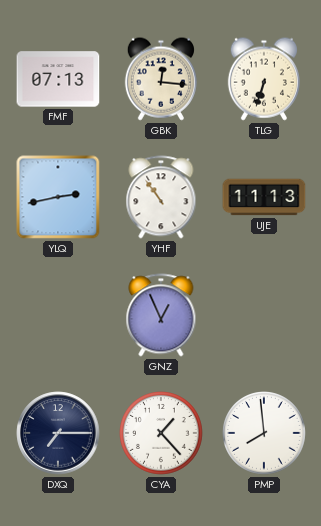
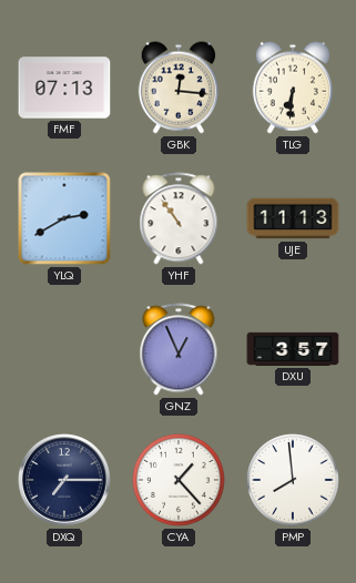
TLG: 6:33 -> 6:31
YLQ: 2:43 -> 2:40
DXU: none -> 3:57
